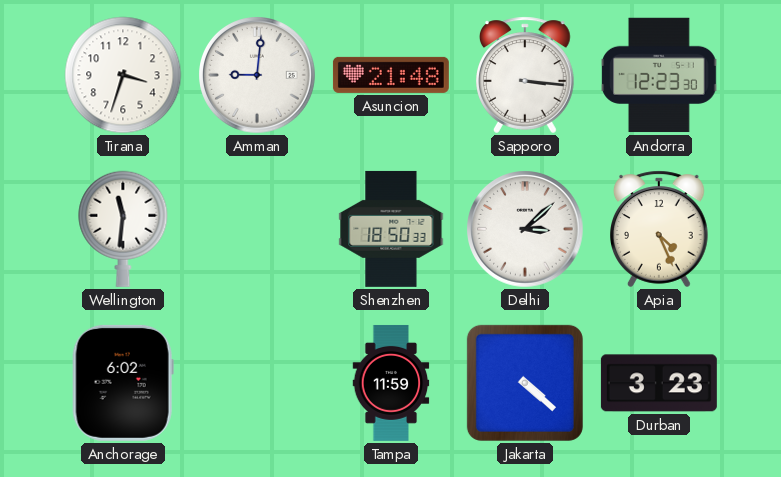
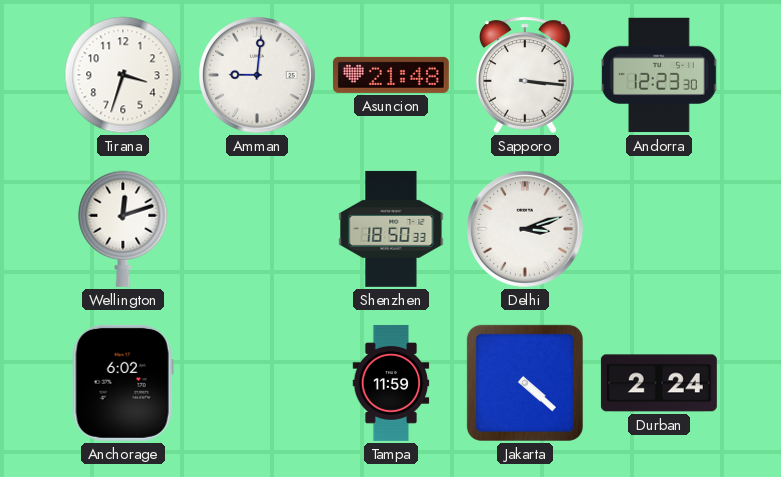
Wellington: 11:31 -> 12:12
Delhi: 3:08 -> 3:12
Apia: 4:26 -> none
Durban: 3:23 -> 2:24
